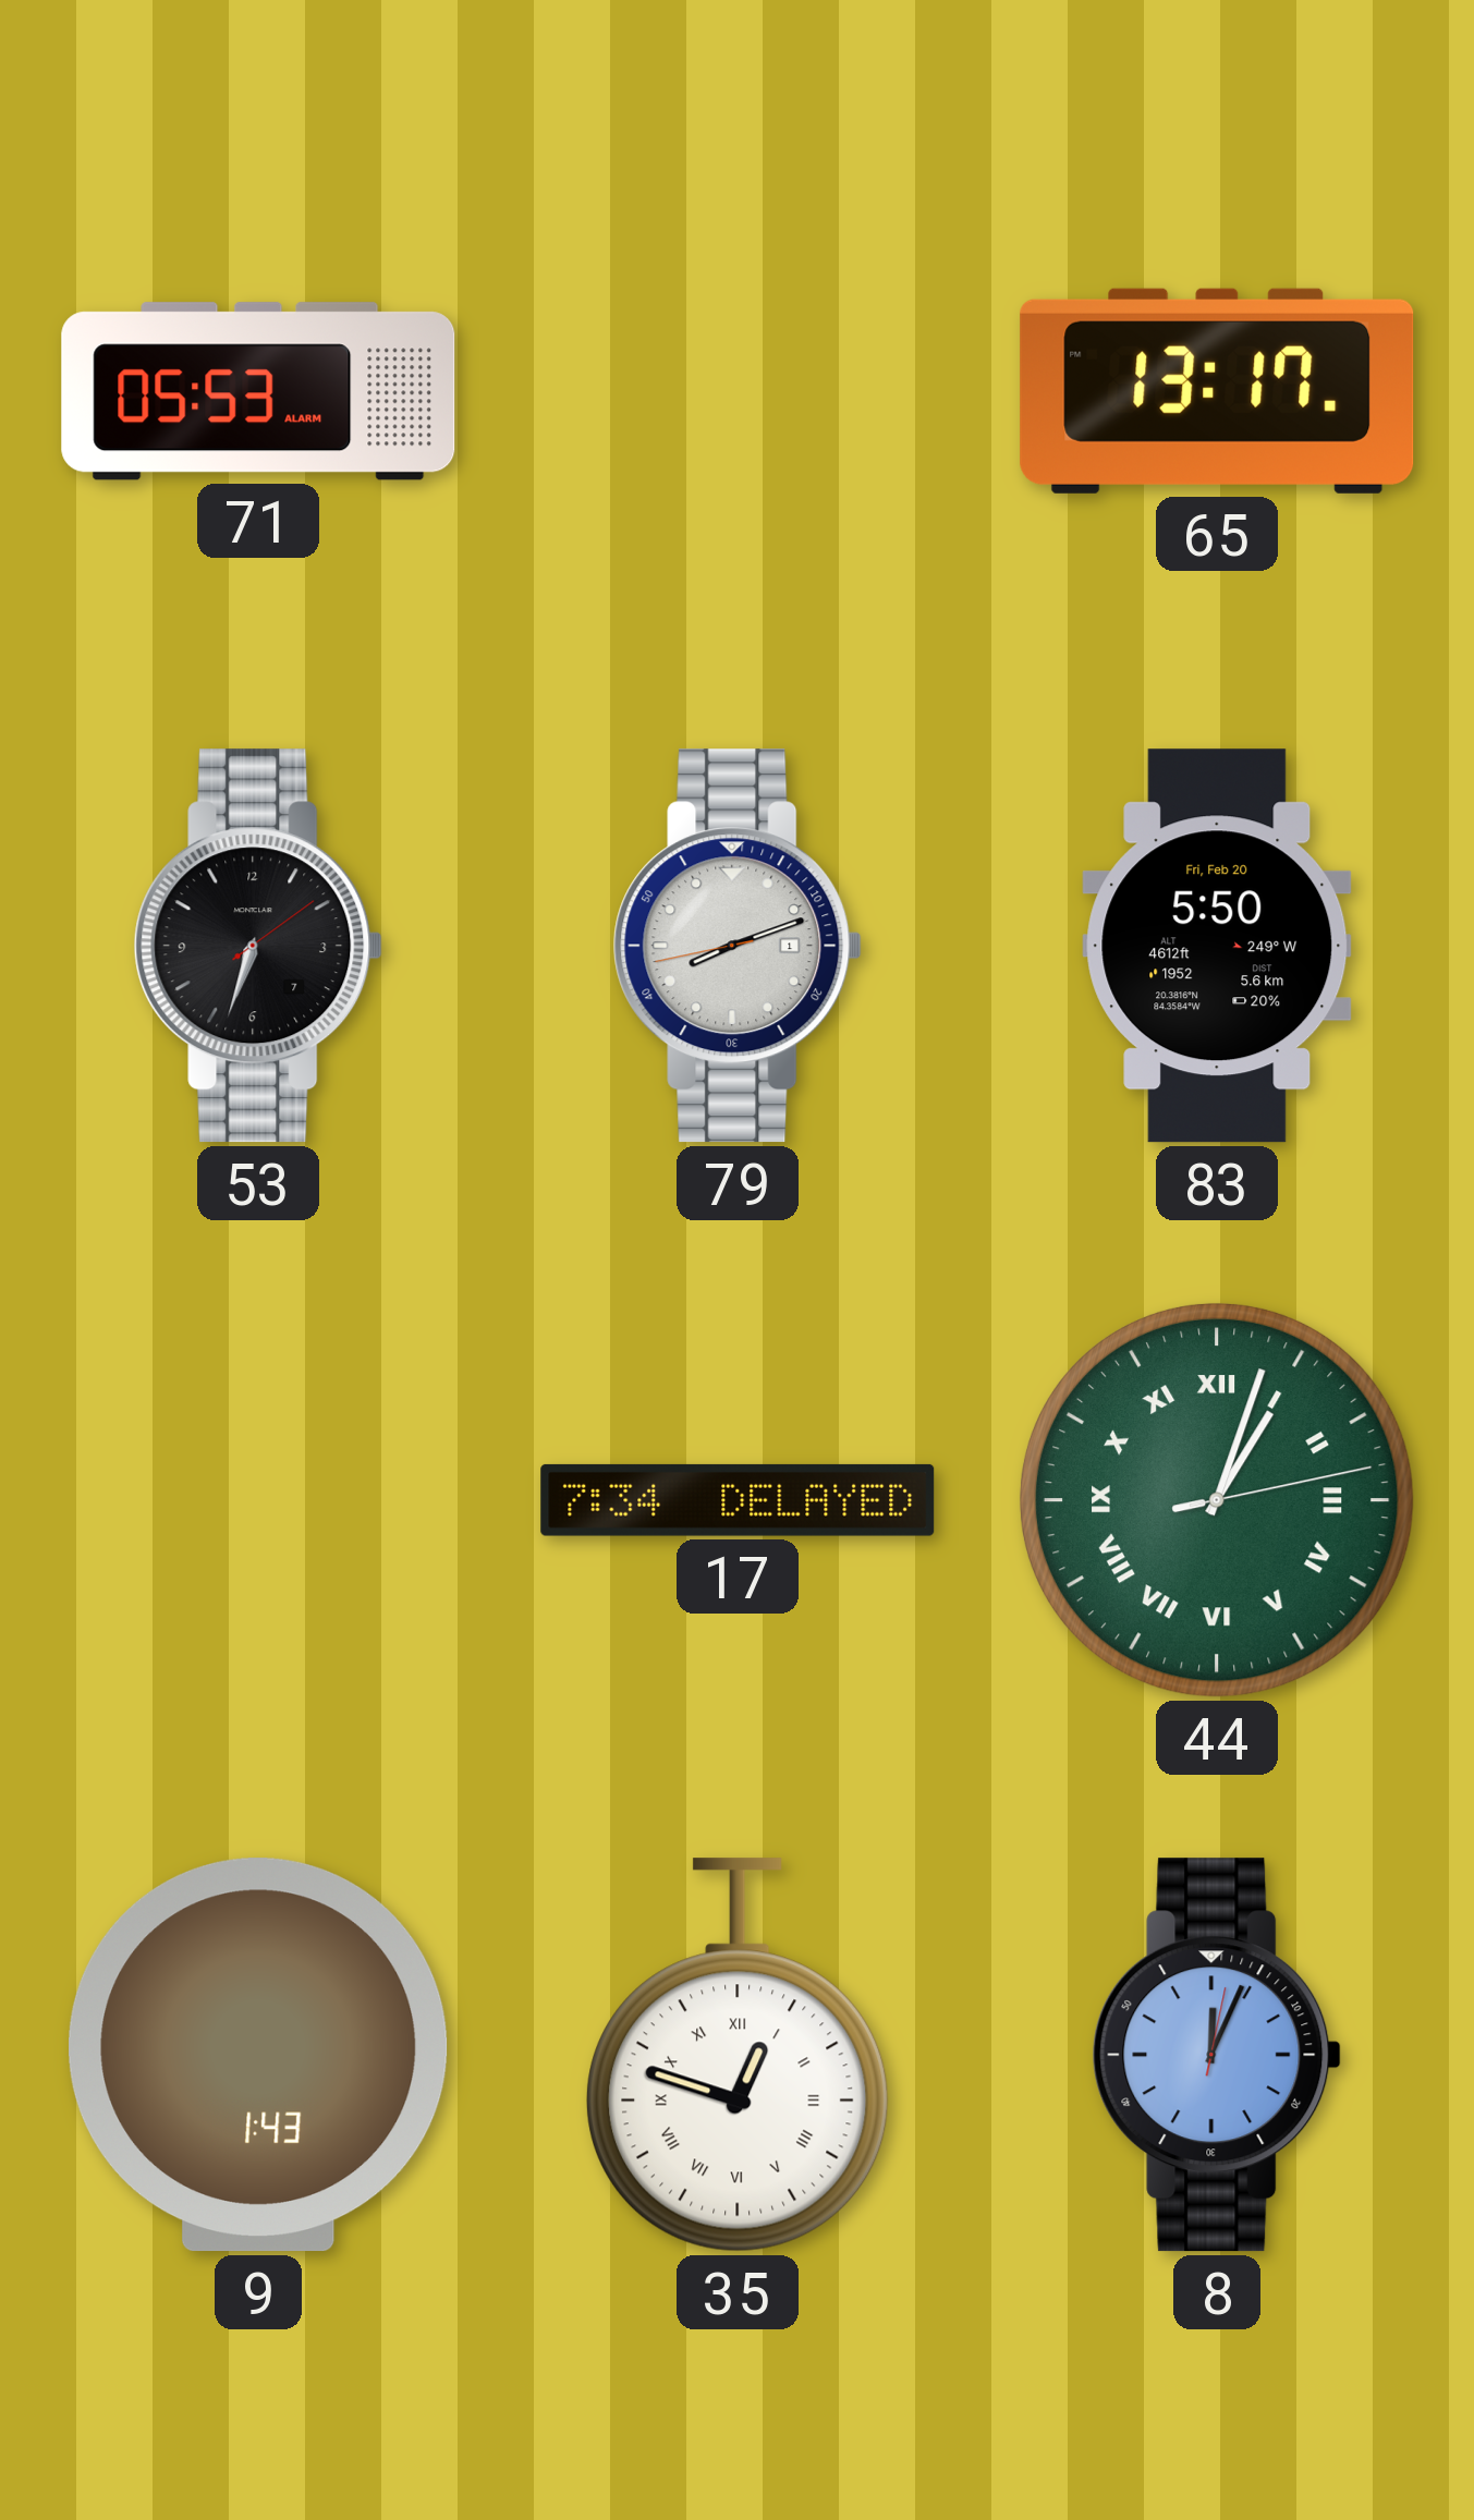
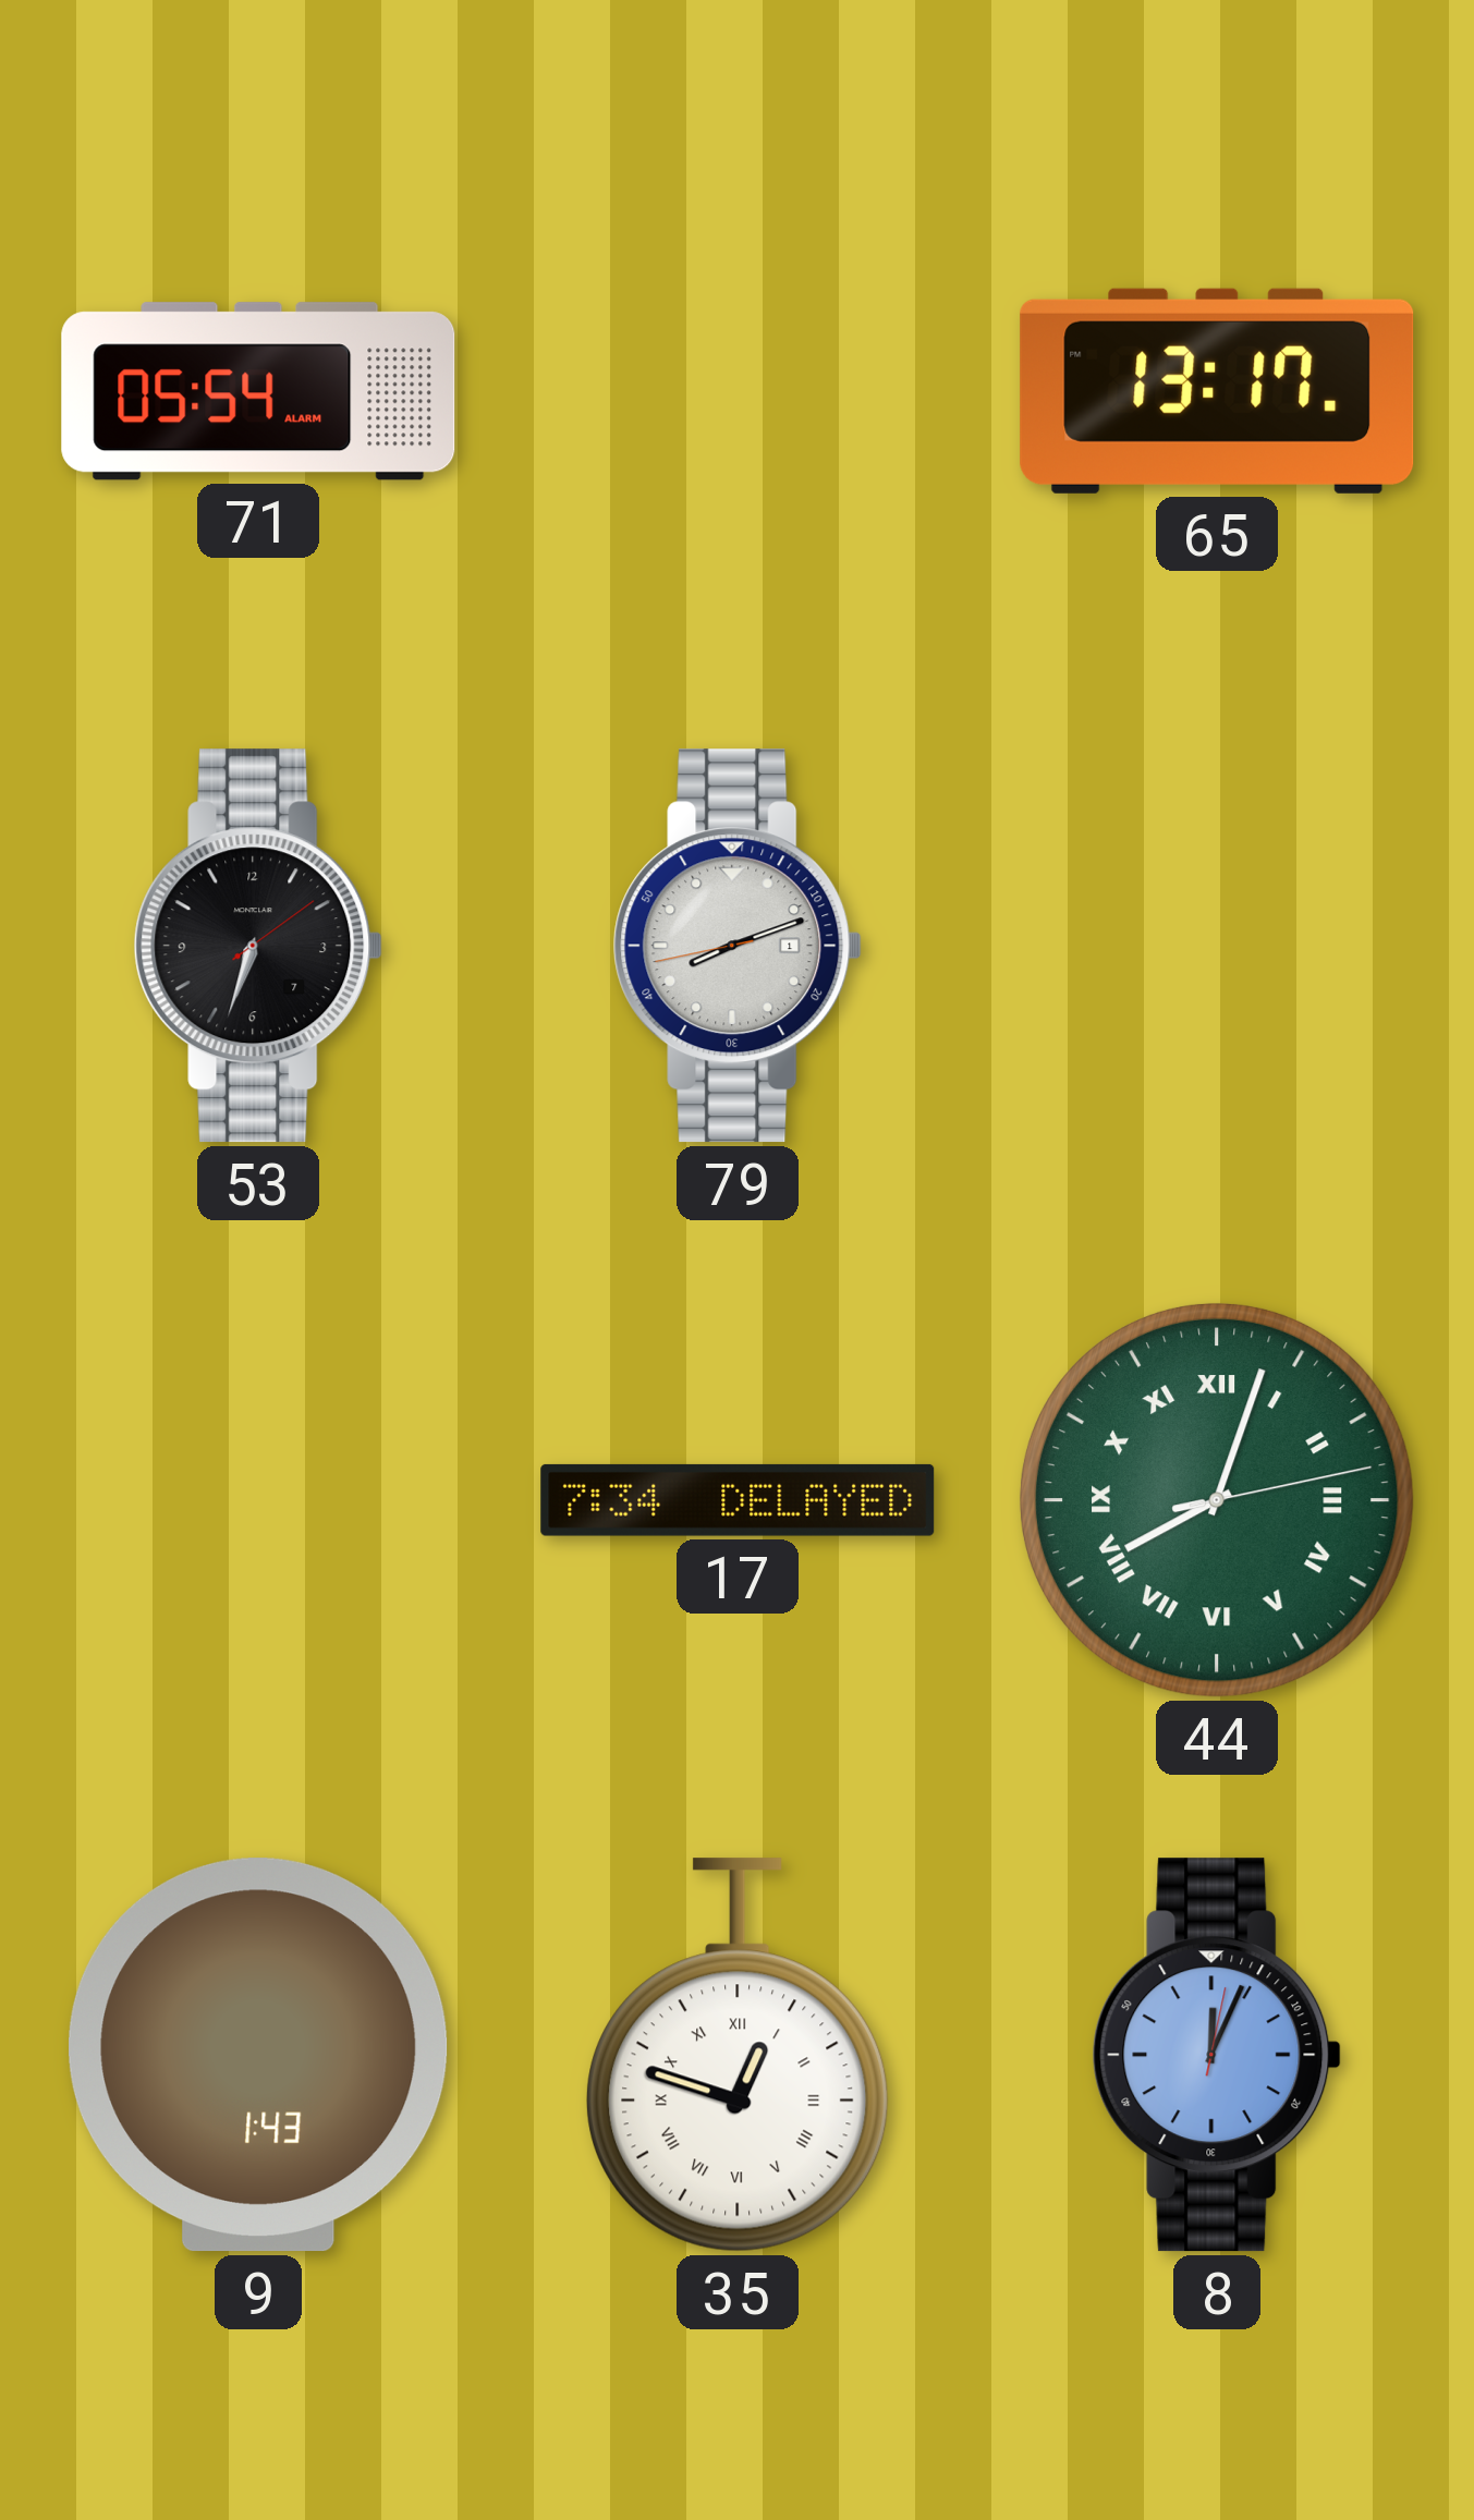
71: 05:53 -> 05:54
83: 5:50 -> none
44: 1:03 -> 8:03
